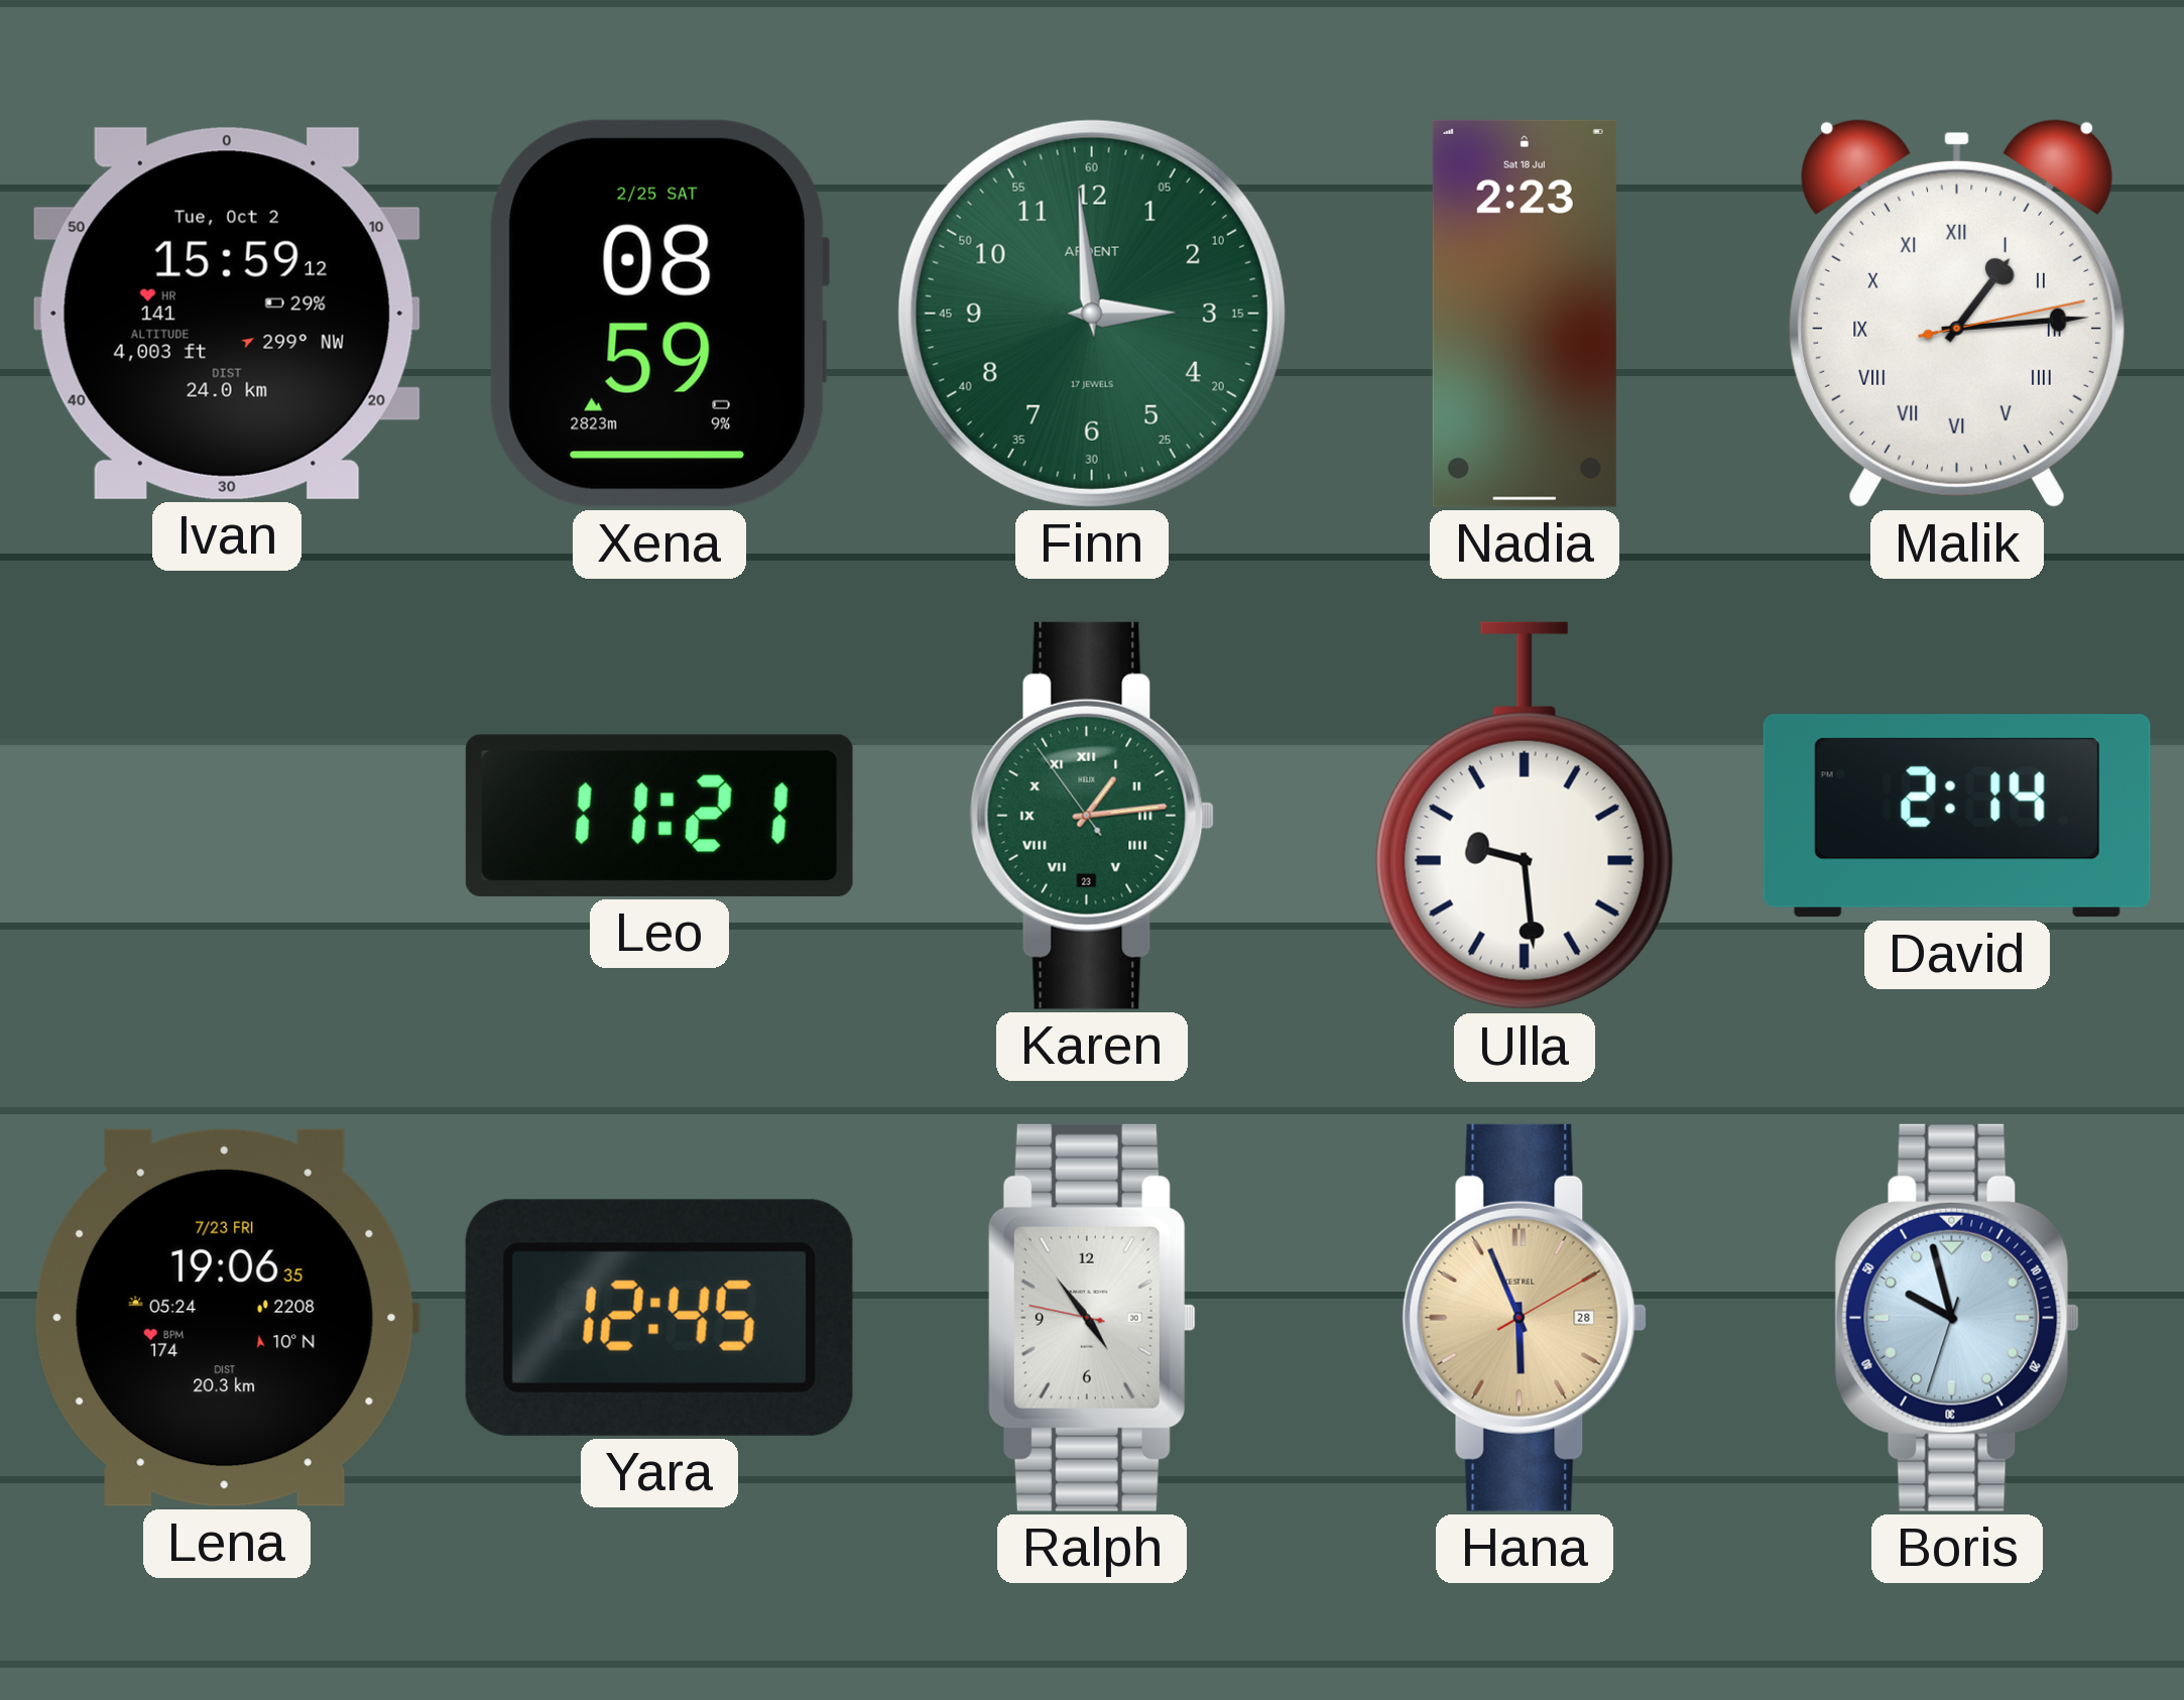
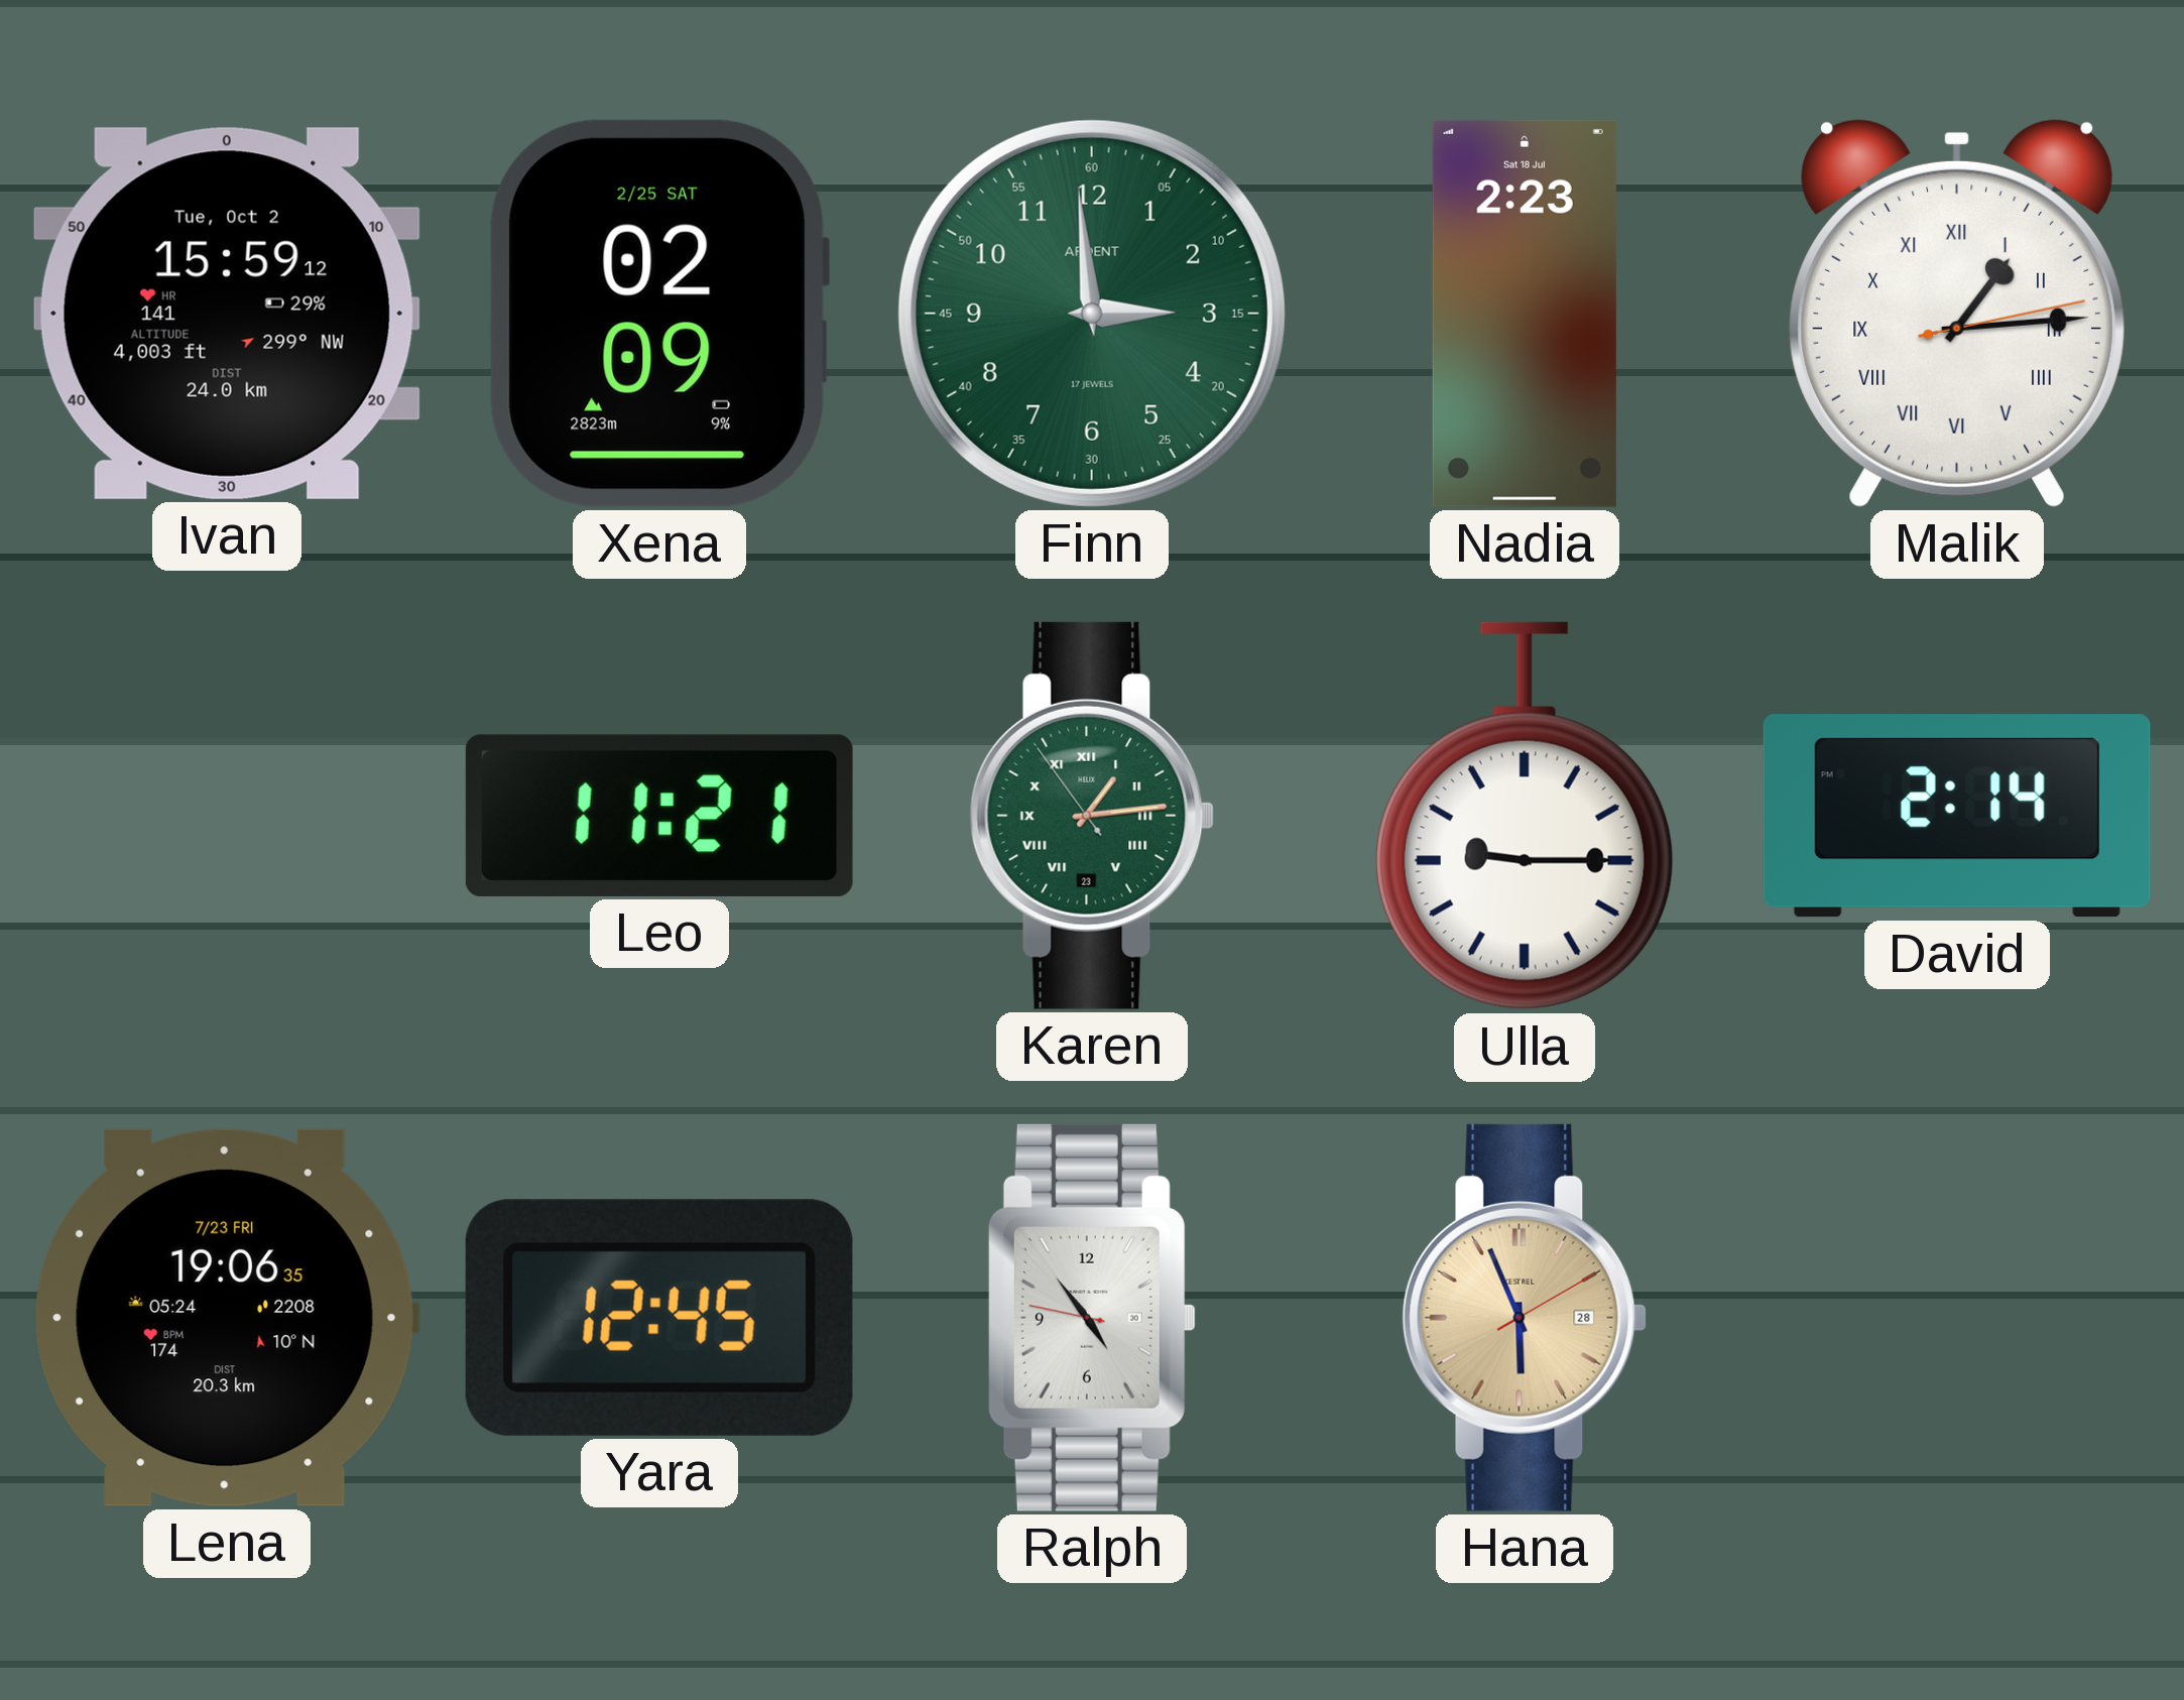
Xena: 08:59 -> 02:09
Ulla: 9:29 -> 9:15
Boris: 9:57 -> none
